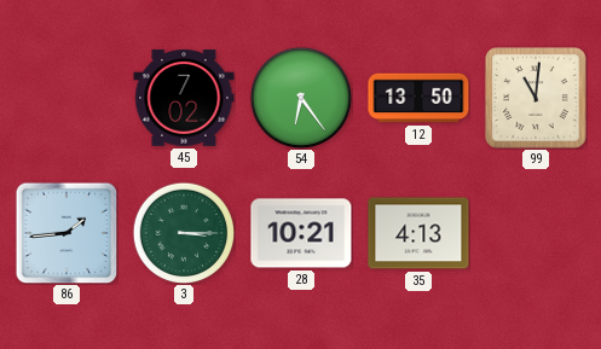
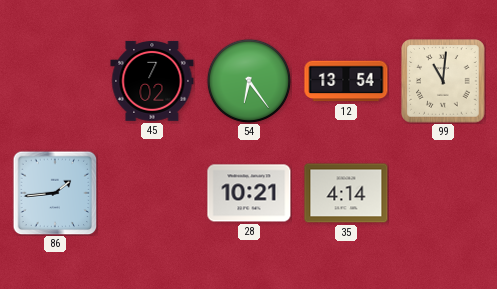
12: 13:50 -> 13:54
3: 3:15 -> none
35: 4:13 -> 4:14
